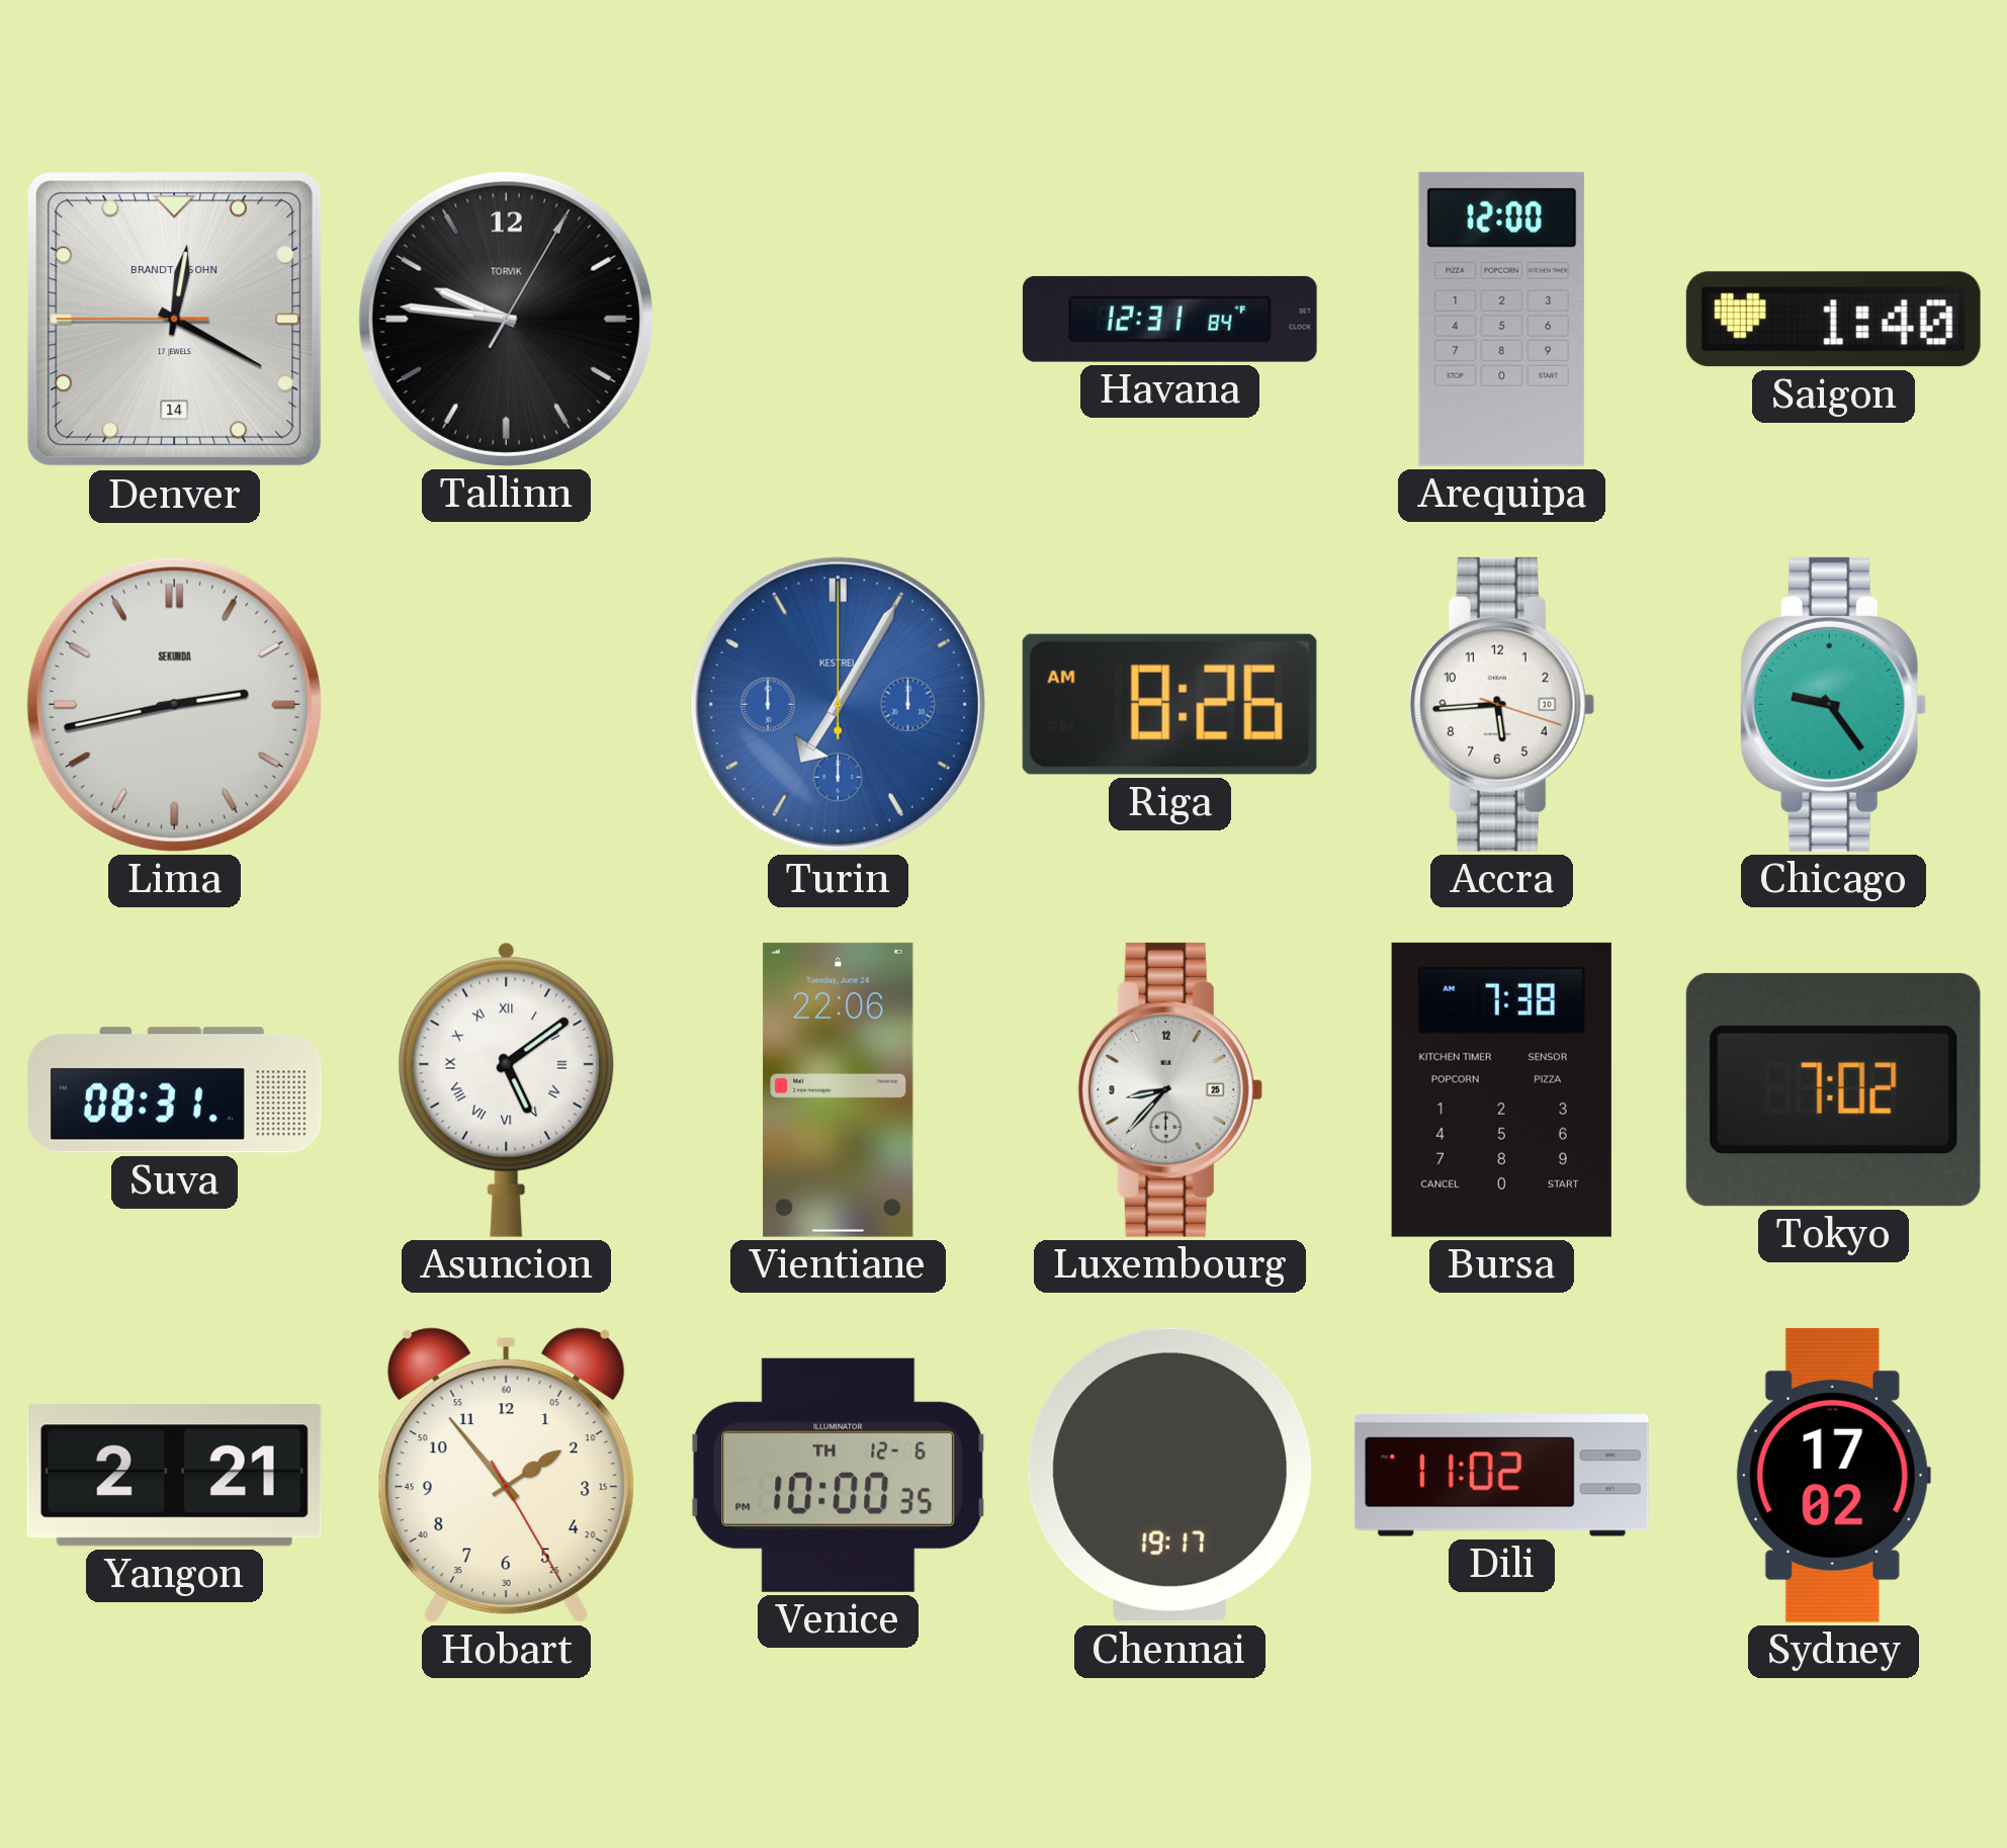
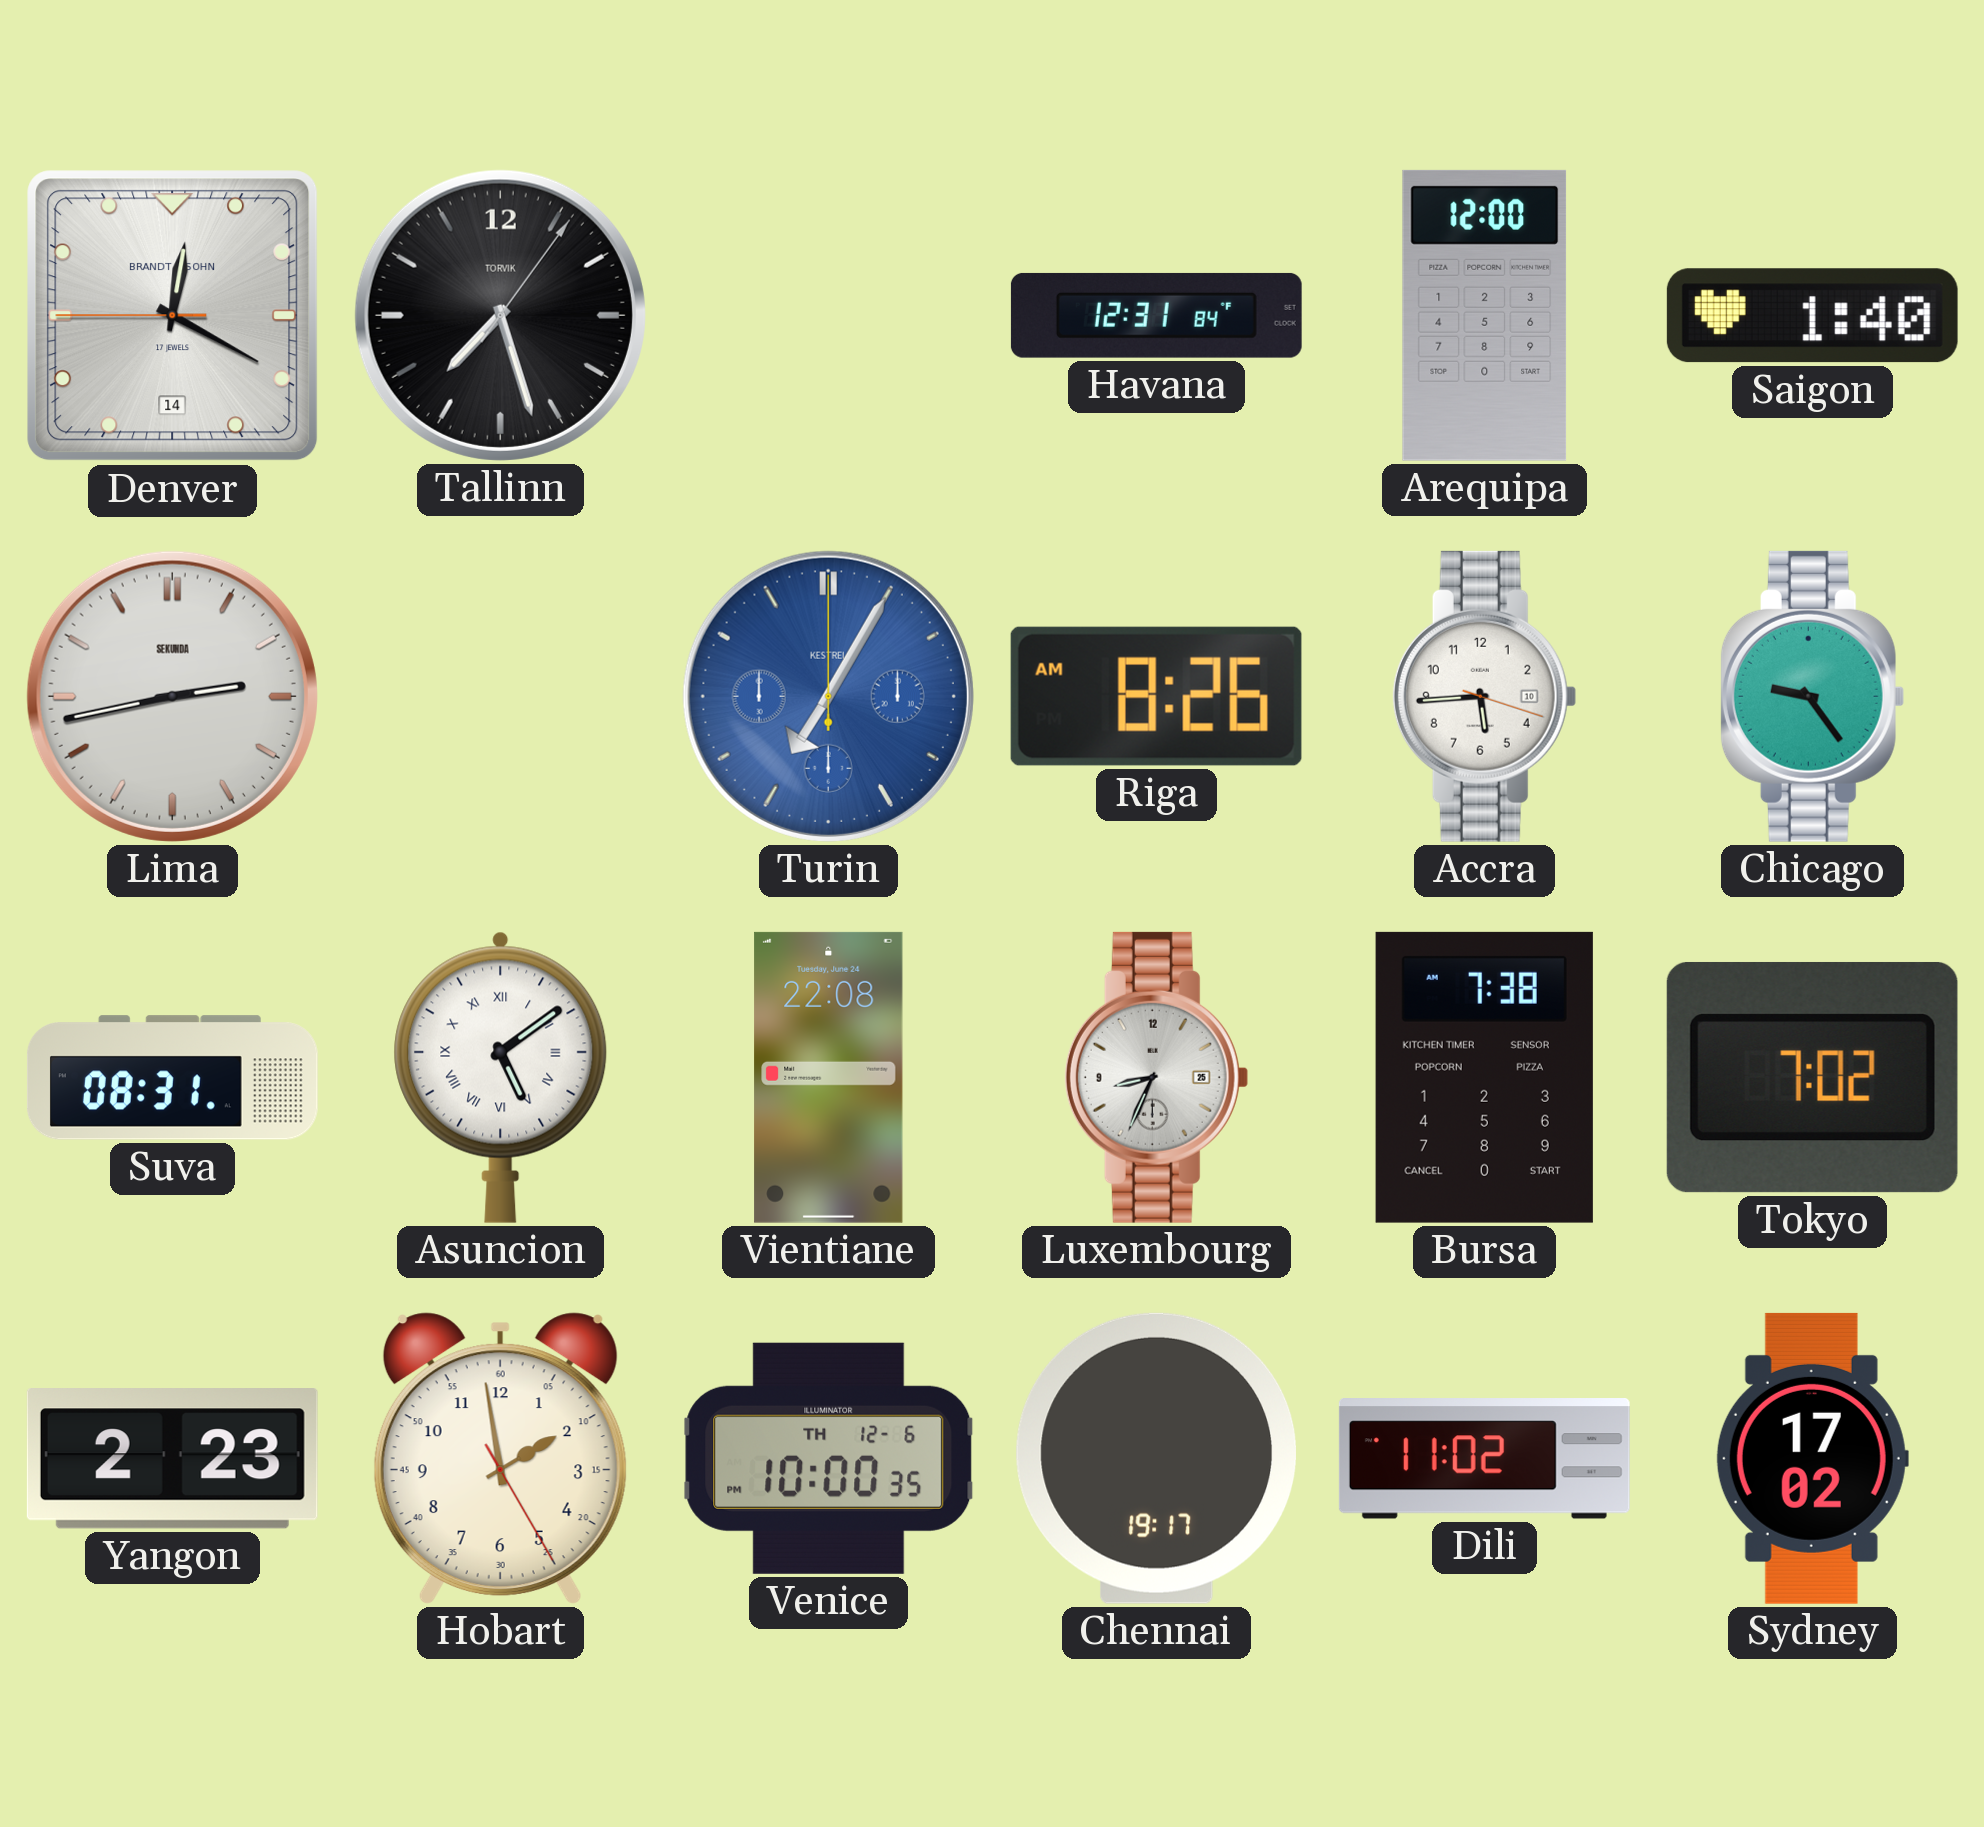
Tallinn: 9:46 -> 7:27
Vientiane: 22:06 -> 22:08
Luxembourg: 8:37 -> 8:34
Yangon: 2:21 -> 2:23
Hobart: 1:53 -> 1:58
